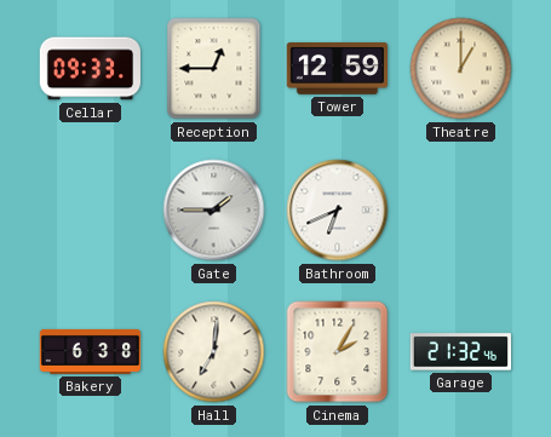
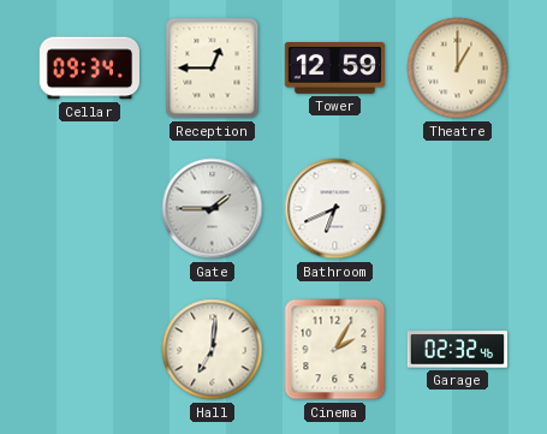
Cellar: 09:33 -> 09:34
Bakery: 6:38 -> none
Garage: 21:32 -> 02:32
